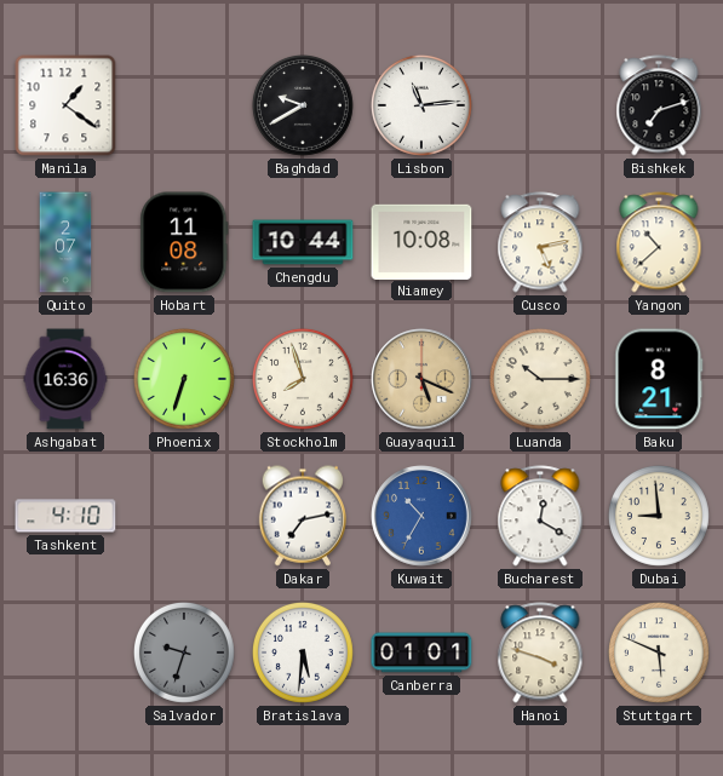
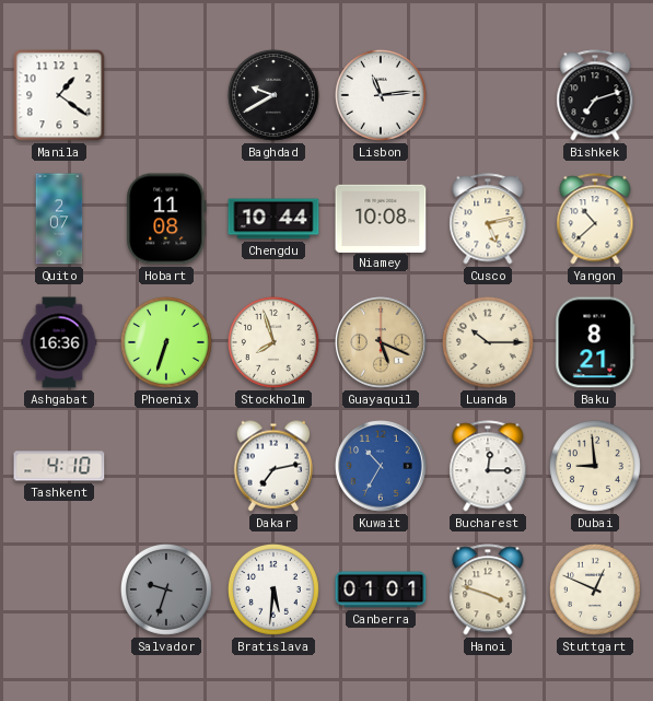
Bucharest: 12:20 -> 12:15
Stuttgart: 5:49 -> 12:49
